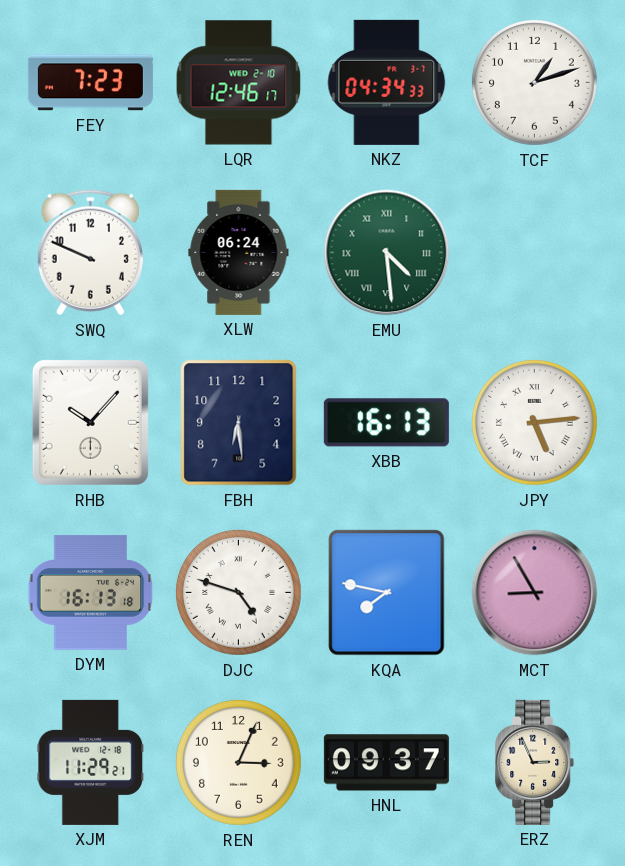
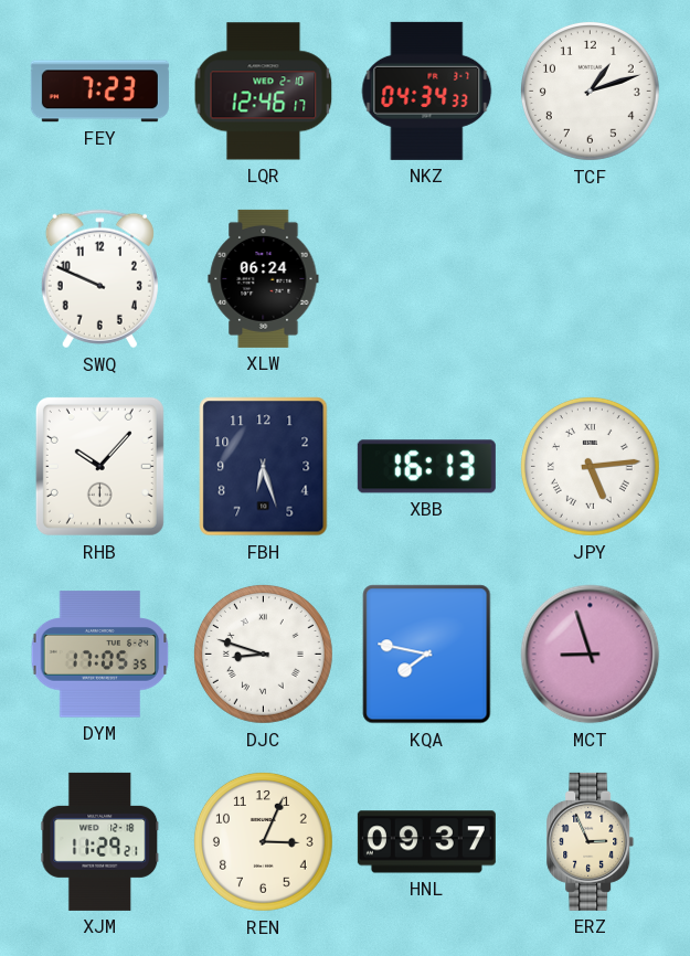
EMU: 4:29 -> none
FBH: 6:29 -> 6:27
DYM: 16:13 -> 17:05
DJC: 4:48 -> 8:48
MCT: 8:55 -> 8:57
